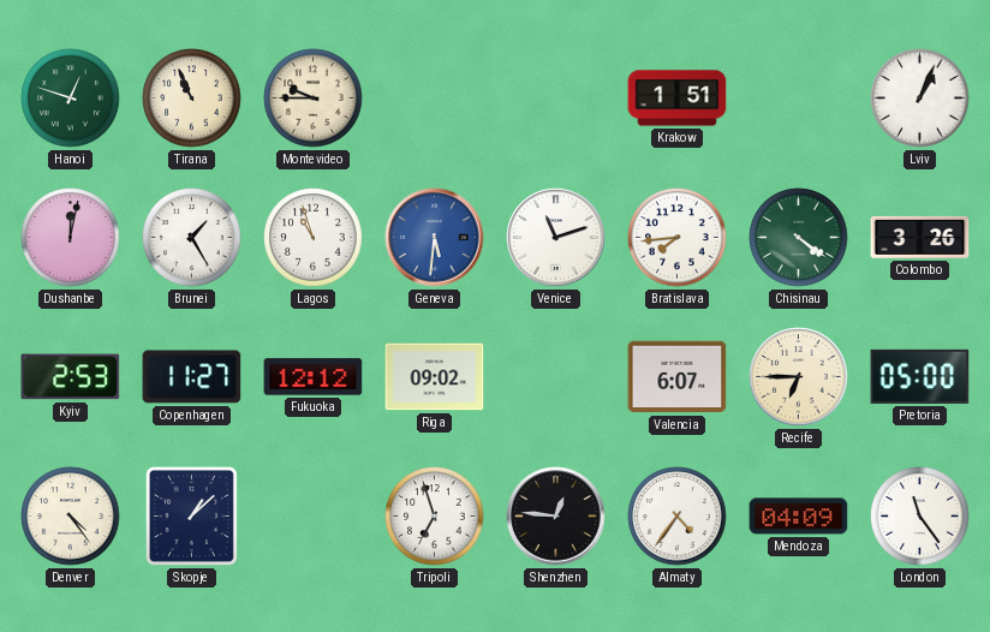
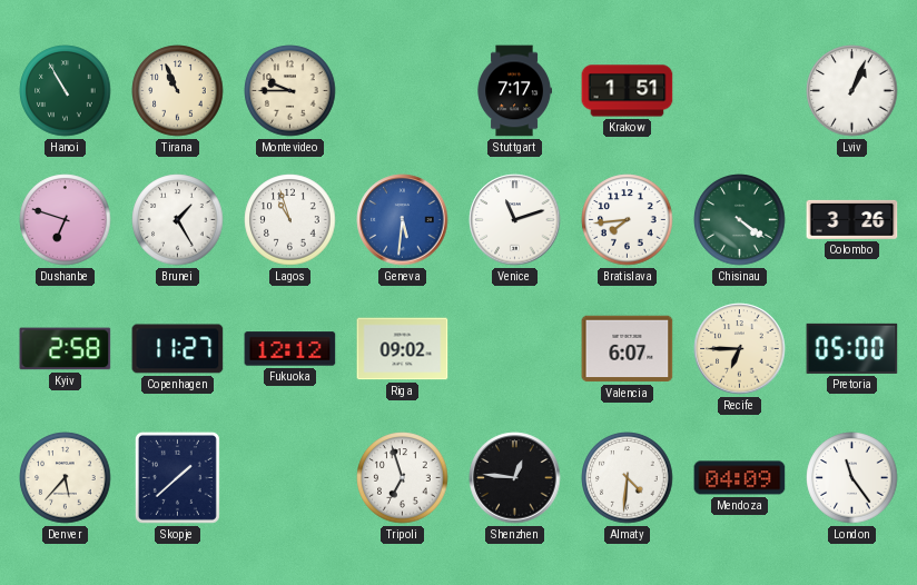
Hanoi: 12:48 -> 10:55
Stuttgart: none -> 7:17
Dushanbe: 12:02 -> 6:48
Kyiv: 2:53 -> 2:58
Denver: 4:24 -> 5:37
Skopje: 1:08 -> 1:38
Almaty: 4:36 -> 4:31
